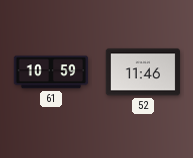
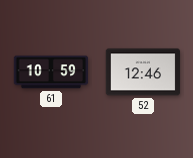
52: 11:46 -> 12:46
